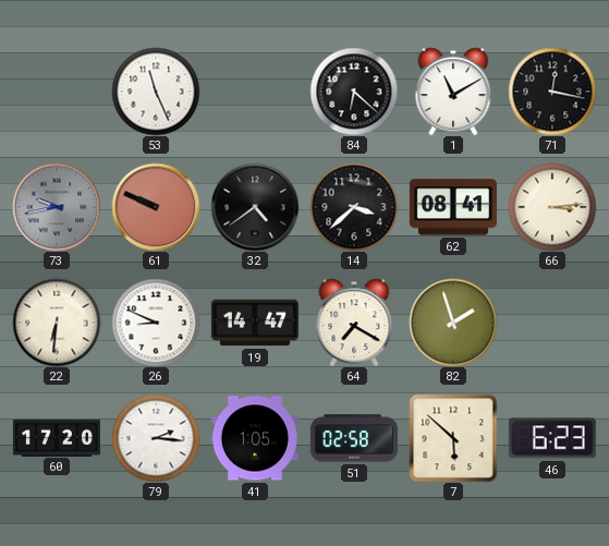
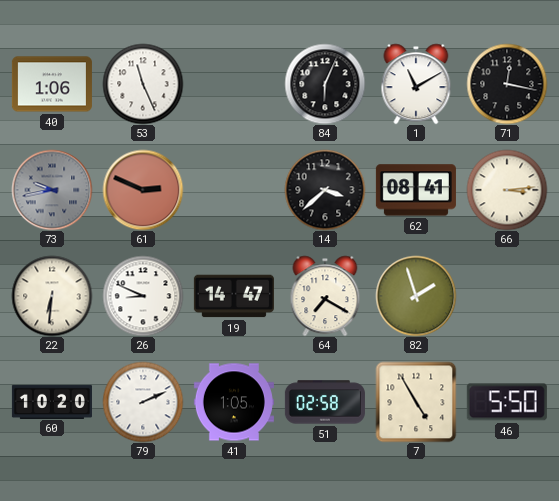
40: none -> 1:06
84: 6:22 -> 6:04
61: 9:49 -> 2:49
32: 4:39 -> none
60: 17:20 -> 10:20
79: 2:16 -> 2:11
7: 5:52 -> 4:55
46: 6:23 -> 5:50
